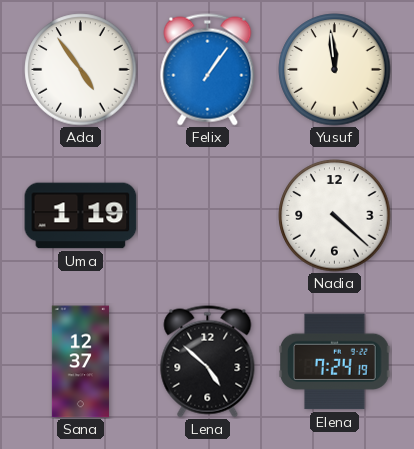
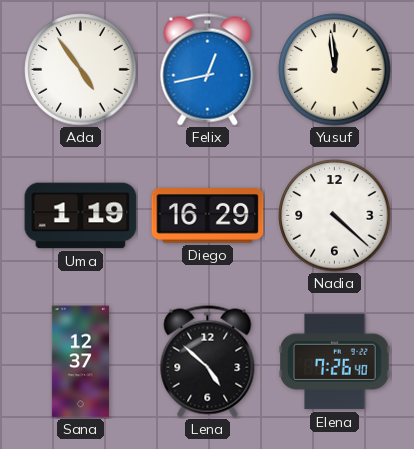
Felix: 1:06 -> 12:43
Diego: none -> 16:29
Elena: 7:24 -> 7:26
